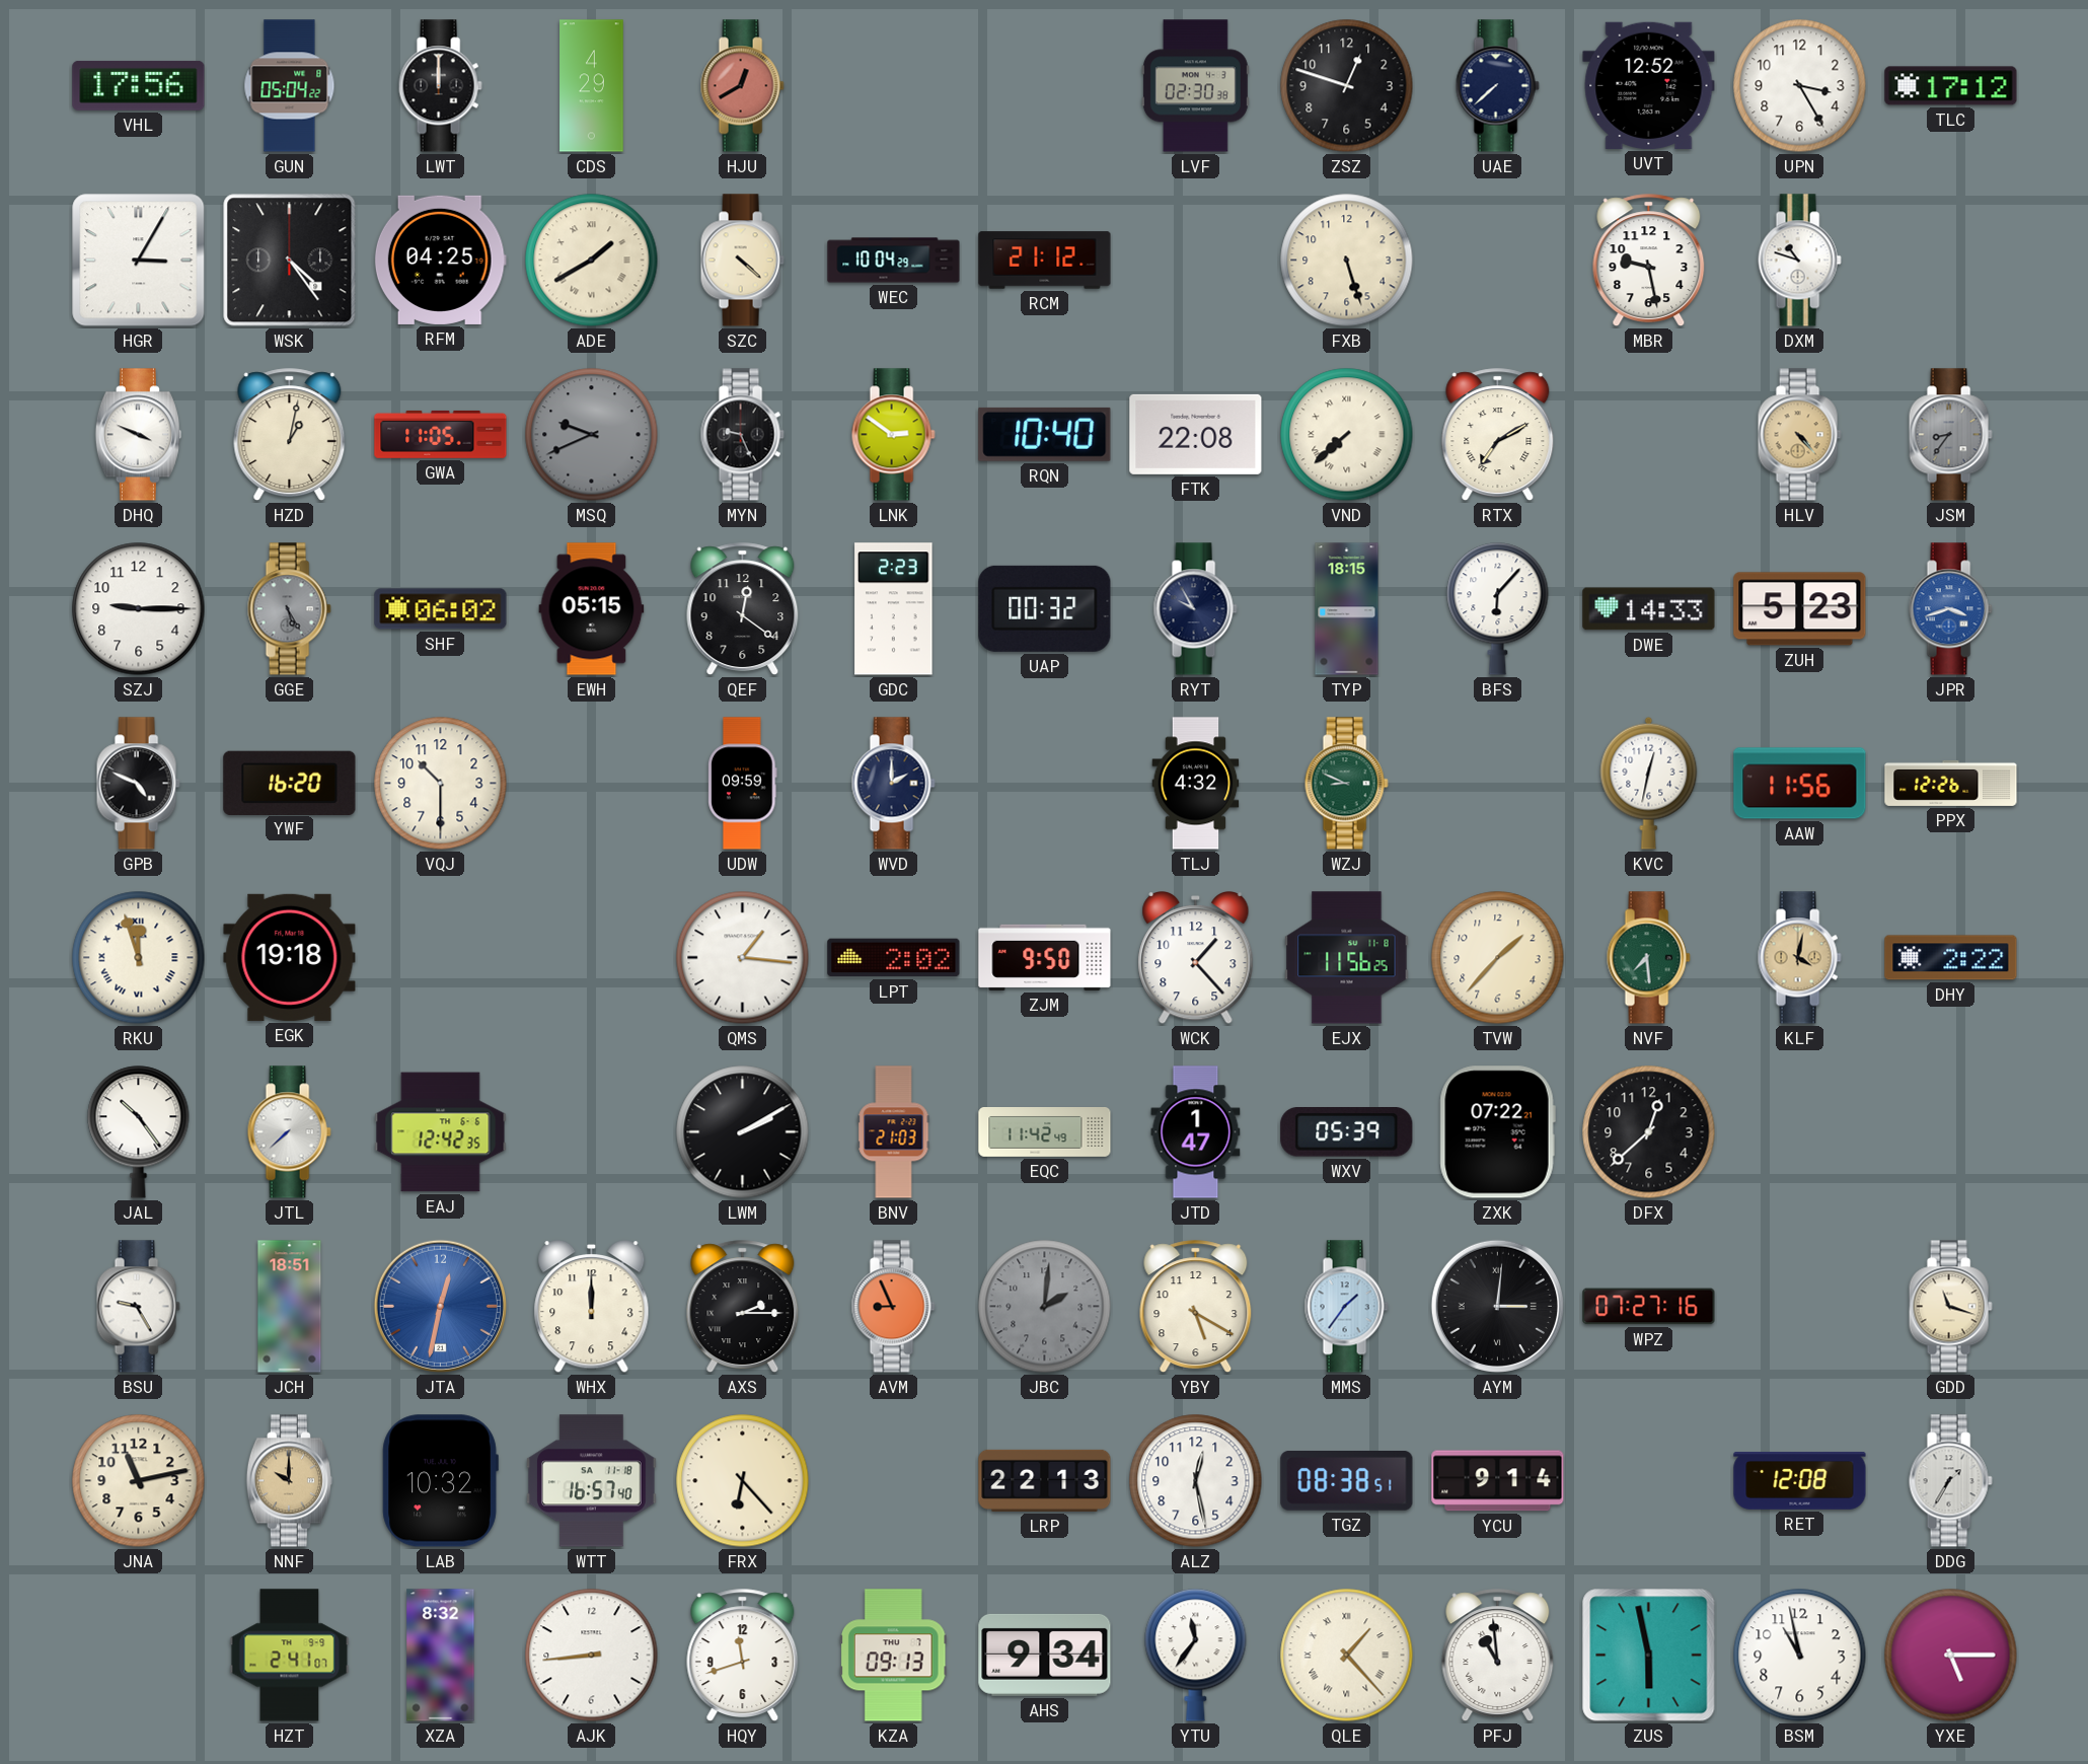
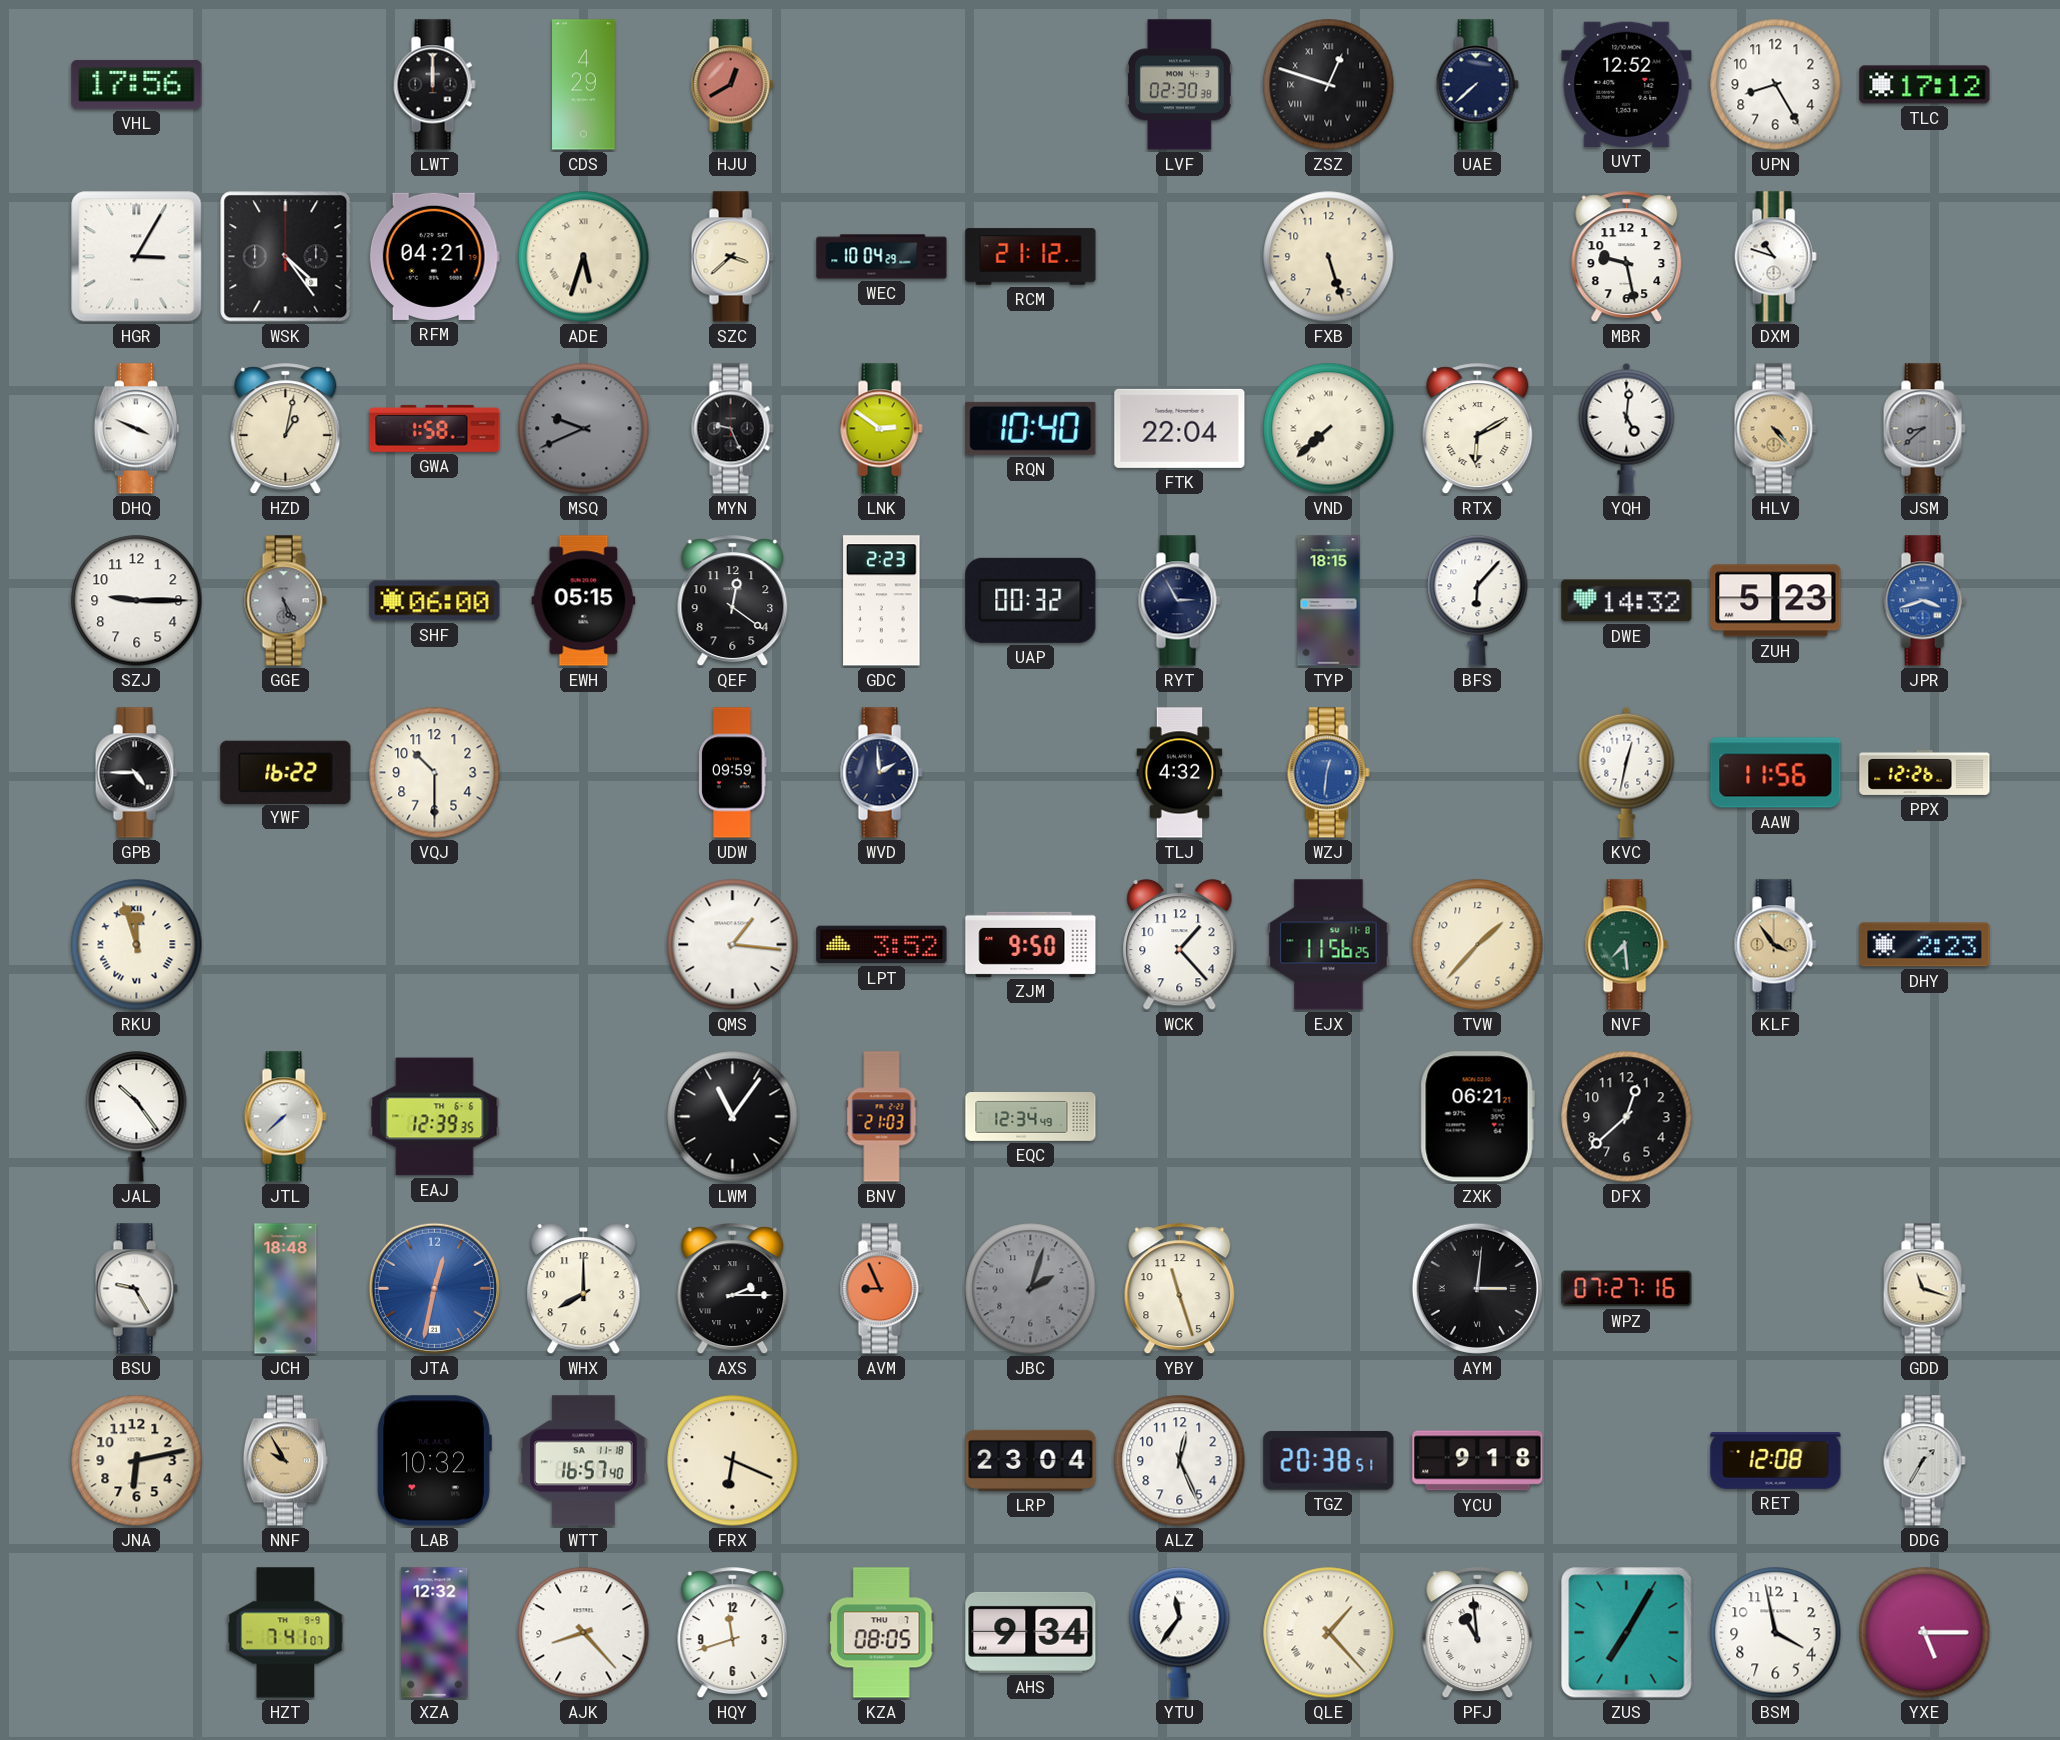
GUN: 05:04 -> none
ZSZ numerals: Arabic -> Roman
UPN: 3:25 -> 8:25
RFM: 04:25 -> 04:21
ADE: 1:40 -> 5:33
SZC: 4:22 -> 3:38
GWA: 11:05 -> 1:58
FTK: 22:08 -> 22:04
RTX: 7:10 -> 6:10
YQH: none -> 5:01
JSM: 8:36 -> 8:38
SHF: 06:02 -> 06:00
RYT: 9:55 -> 2:55
DWE: 14:33 -> 14:32
GPB: 4:49 -> 4:45
YWF: 16:20 -> 16:22
WVD: 2:00 -> 1:59
WZJ: 8:49 -> 12:31
WZJ dial: green -> blue
EGK: 19:18 -> none
LPT: 2:02 -> 3:52
KLF: 4:02 -> 3:54
DHY: 2:22 -> 2:23
EAJ: 12:42 -> 12:39
LWM: 2:10 -> 11:06
EQC: 11:42 -> 12:34
JTD: 1:47 -> none
WXV: 05:39 -> none
ZXK: 07:22 -> 06:21
JCH: 18:51 -> 18:48
WHX: 12:00 -> 8:00
JBC: 2:01 -> 2:03
YBY: 5:20 -> 11:27
MMS: 1:36 -> none
JNA: 11:13 -> 6:13
NNF: 10:00 -> 9:55
FRX: 6:23 -> 6:19
LRP: 22:13 -> 23:04
ALZ: 12:28 -> 12:26
TGZ: 08:38 -> 20:38
YCU: 9:14 -> 9:18
HZT: 2:41 -> 7:41
XZA: 8:32 -> 12:32
AJK: 8:44 -> 8:23
KZA: 09:13 -> 08:05
ZUS: 5:58 -> 7:05
BSM: 10:58 -> 3:58
